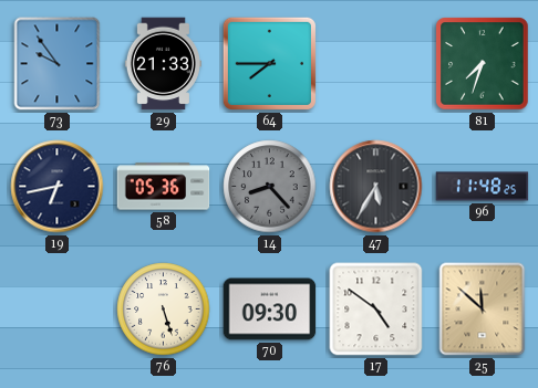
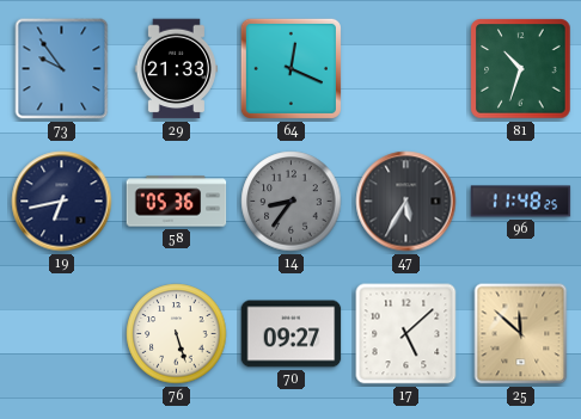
64: 7:45 -> 12:19
81: 7:33 -> 10:33
14: 8:23 -> 8:36
70: 09:30 -> 09:27
17: 4:51 -> 5:08
